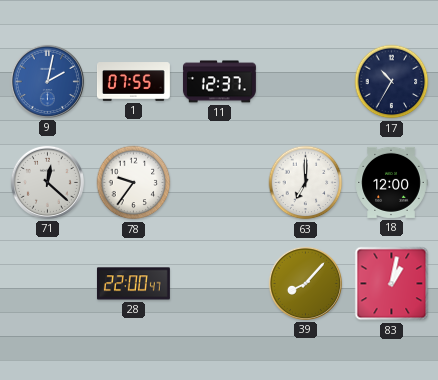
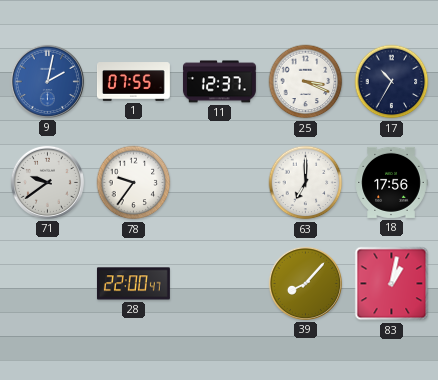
25: none -> 3:19
71: 12:22 -> 9:39
18: 12:00 -> 17:56
